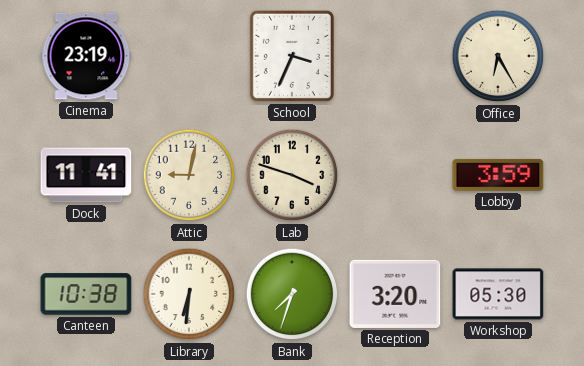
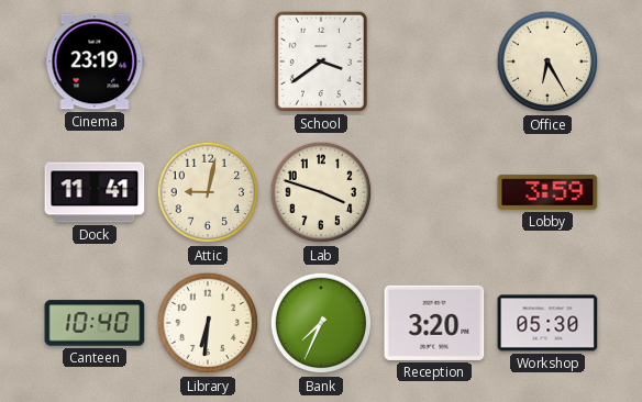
School: 3:34 -> 3:39
Canteen: 10:38 -> 10:40
Bank: 7:33 -> 7:34
